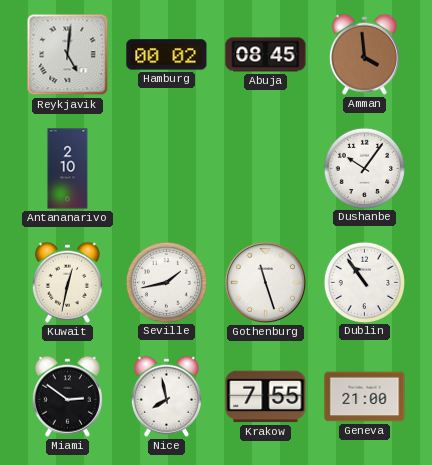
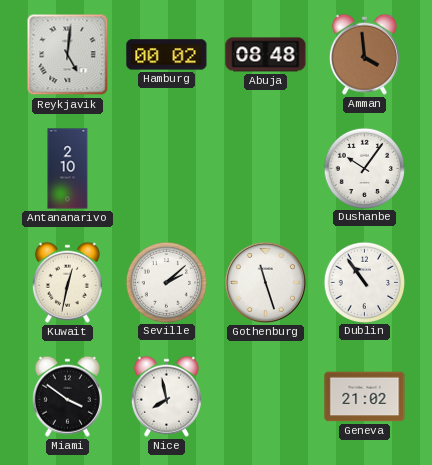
Abuja: 08:45 -> 08:48
Seville: 1:43 -> 2:08
Miami: 2:51 -> 3:51
Krakow: 7:55 -> none
Geneva: 21:00 -> 21:02
